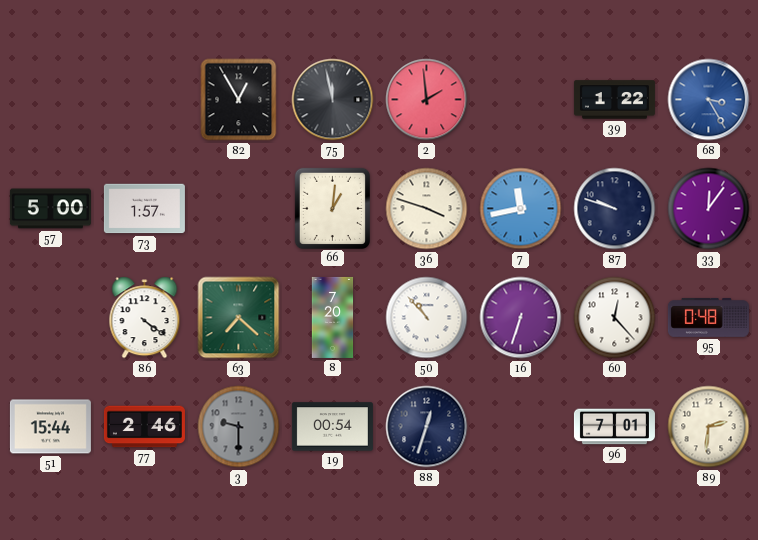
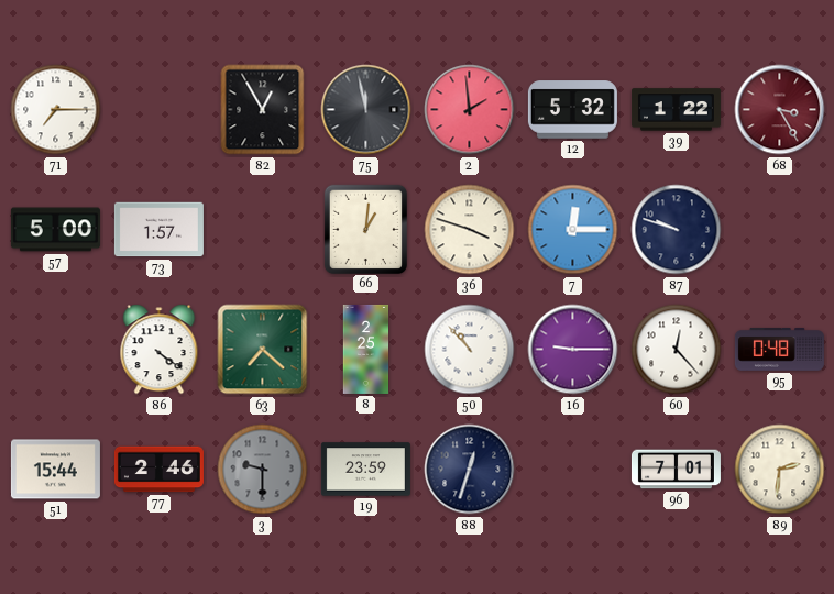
71: none -> 7:15
12: none -> 5:32
68 dial: blue -> burgundy
7: 11:43 -> 12:15
33: 12:06 -> none
8: 7:20 -> 2:25
16: 6:33 -> 9:15
19: 00:54 -> 23:59
